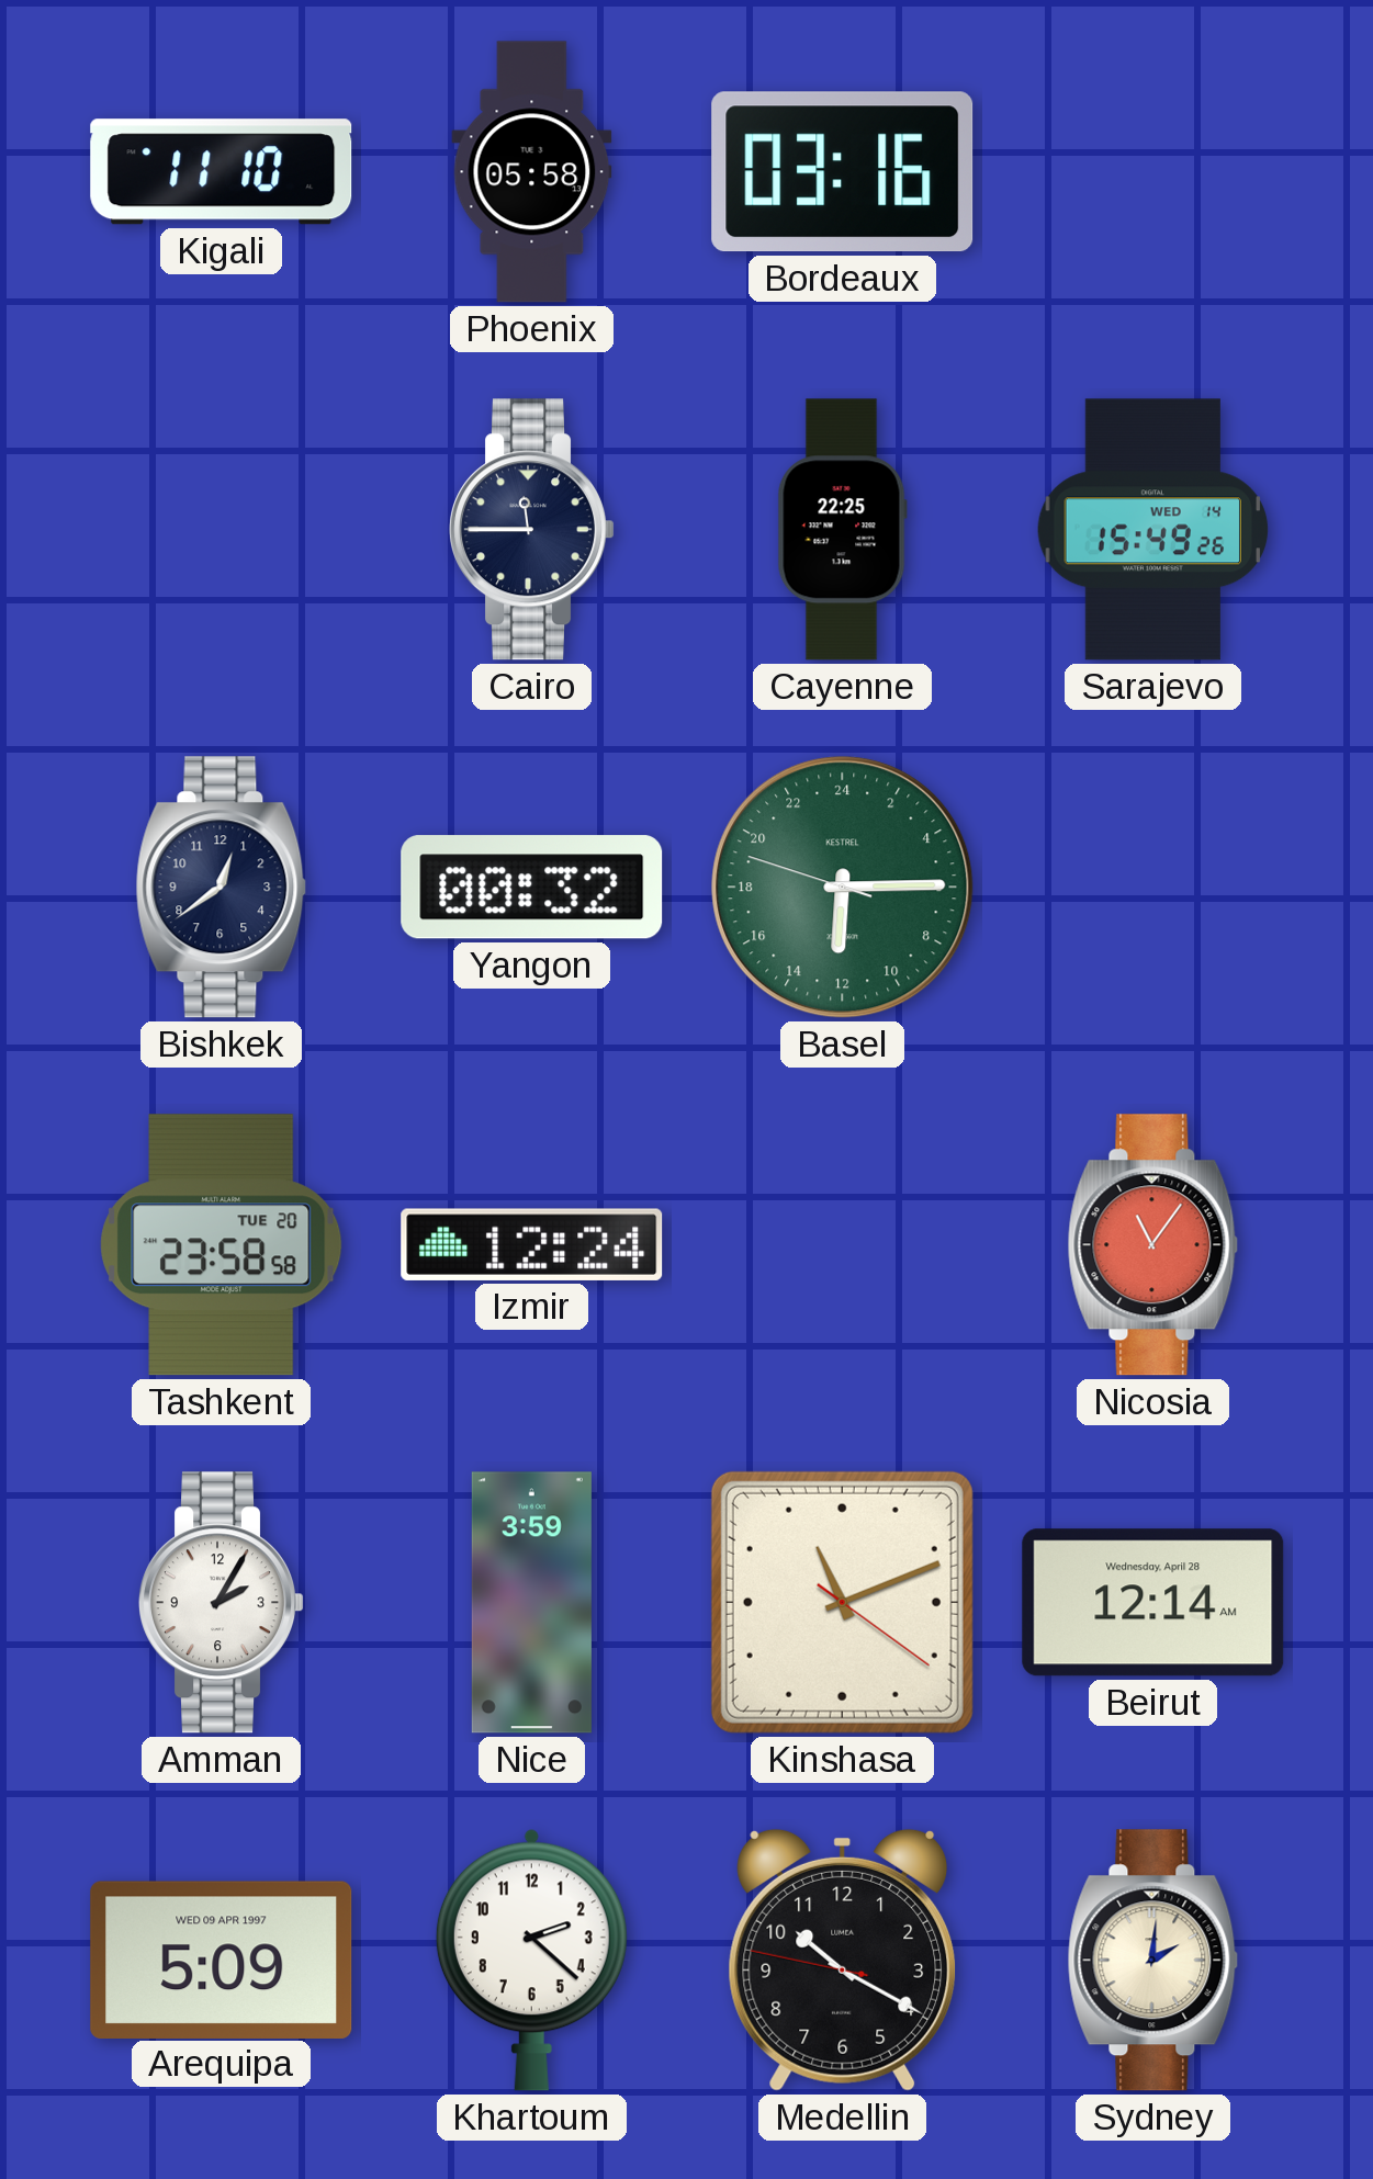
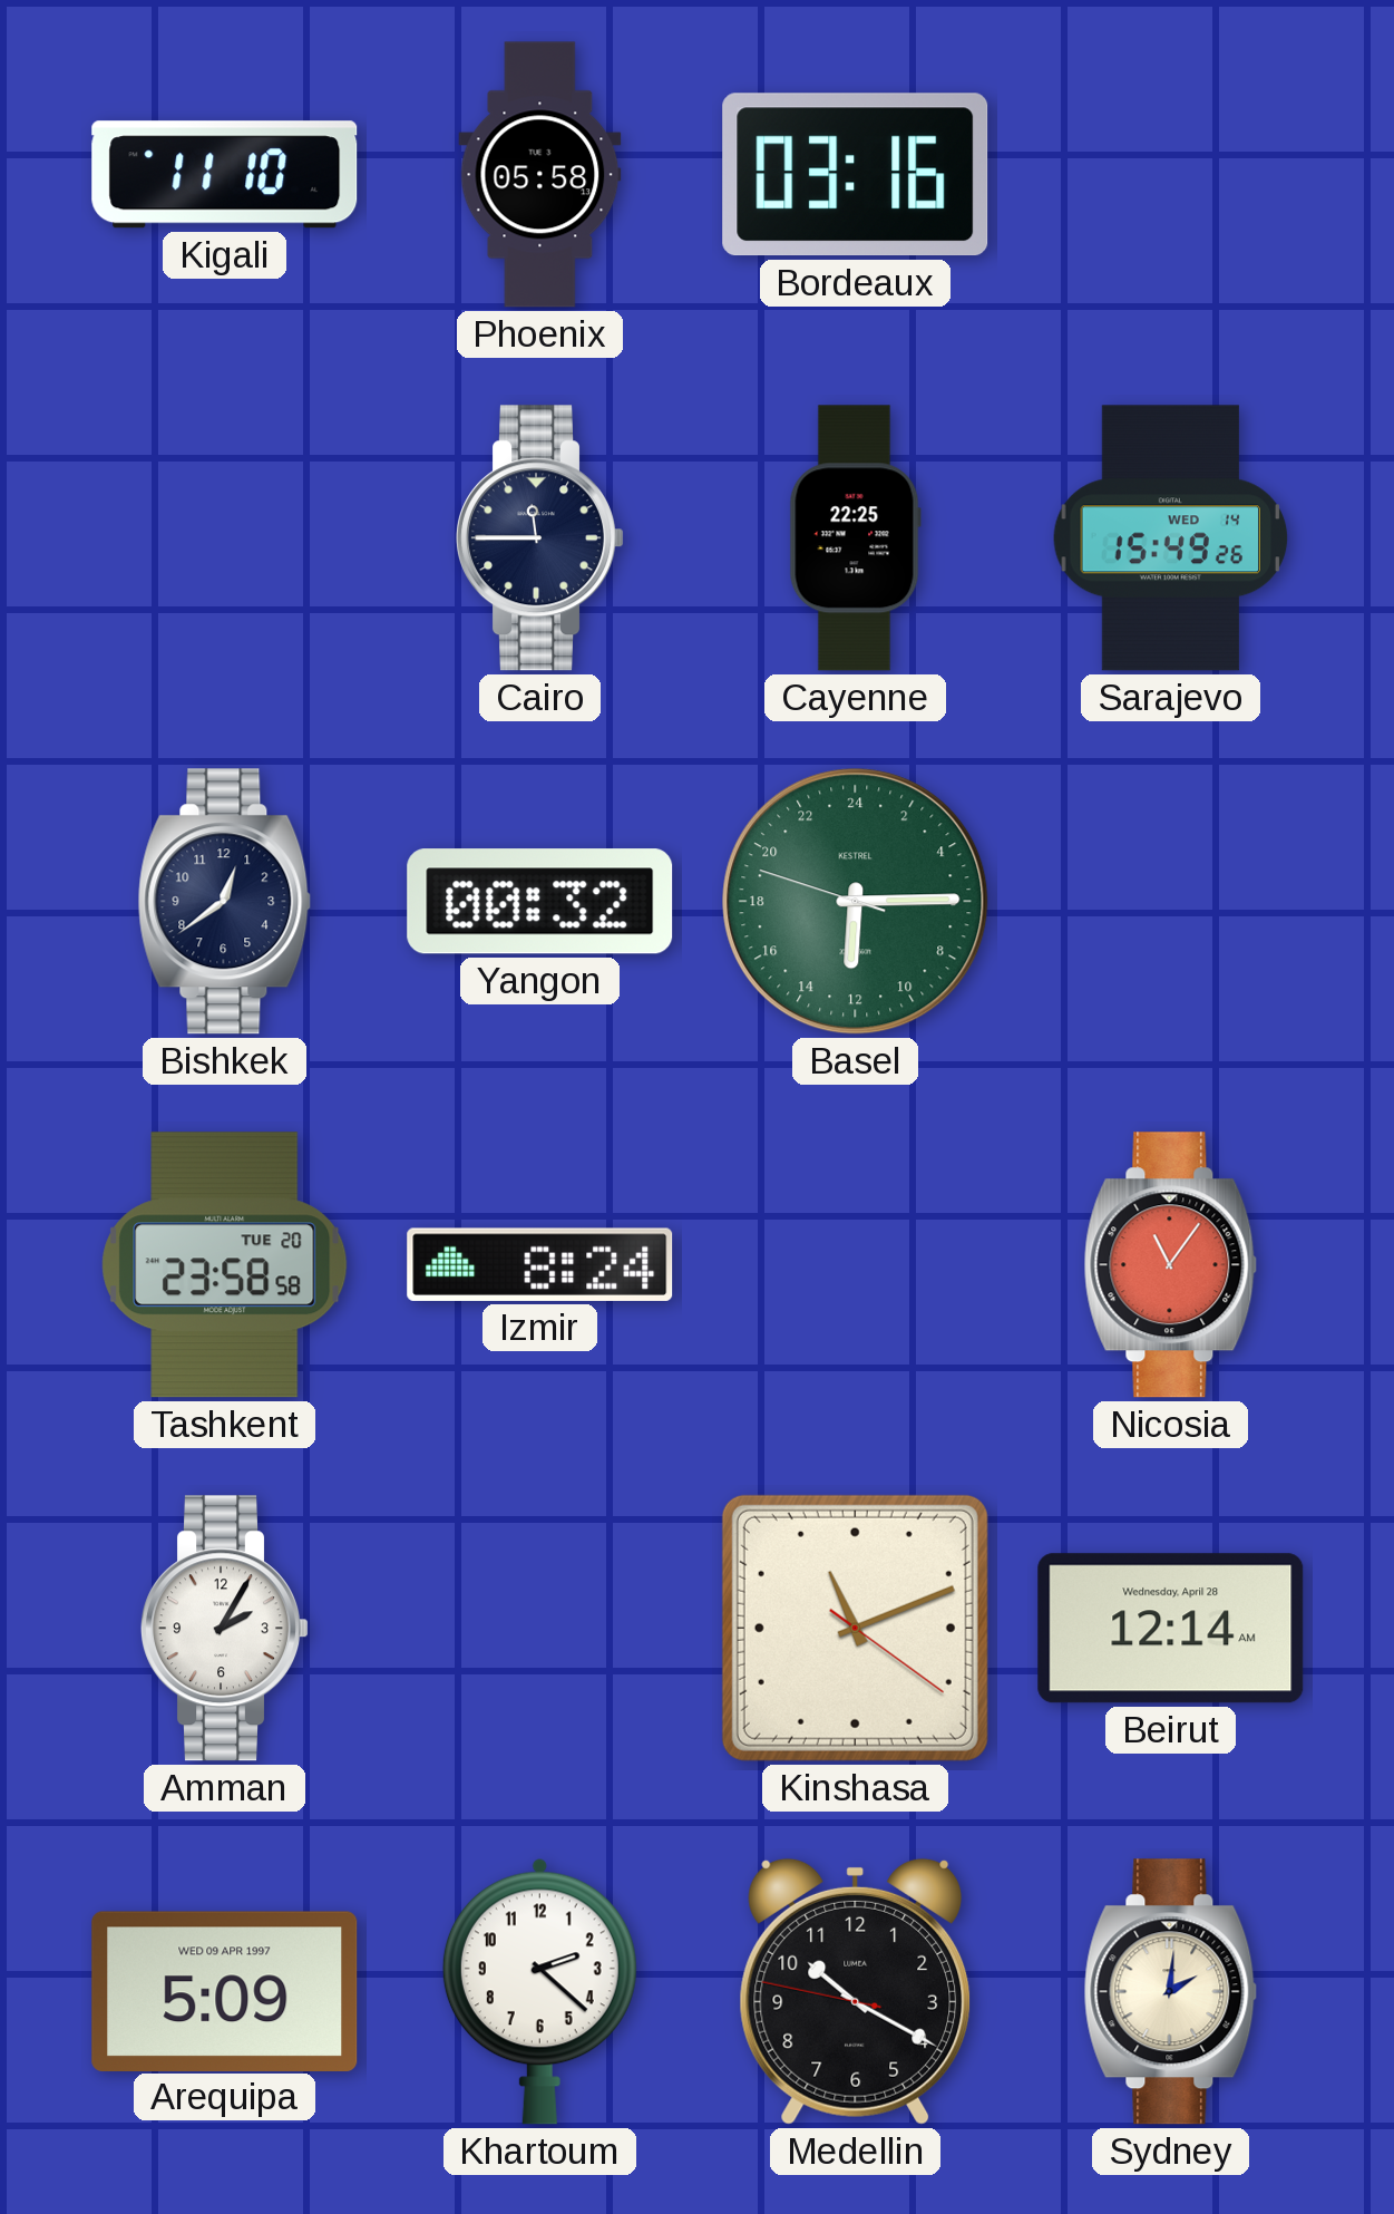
Izmir: 12:24 -> 8:24
Nice: 3:59 -> none
